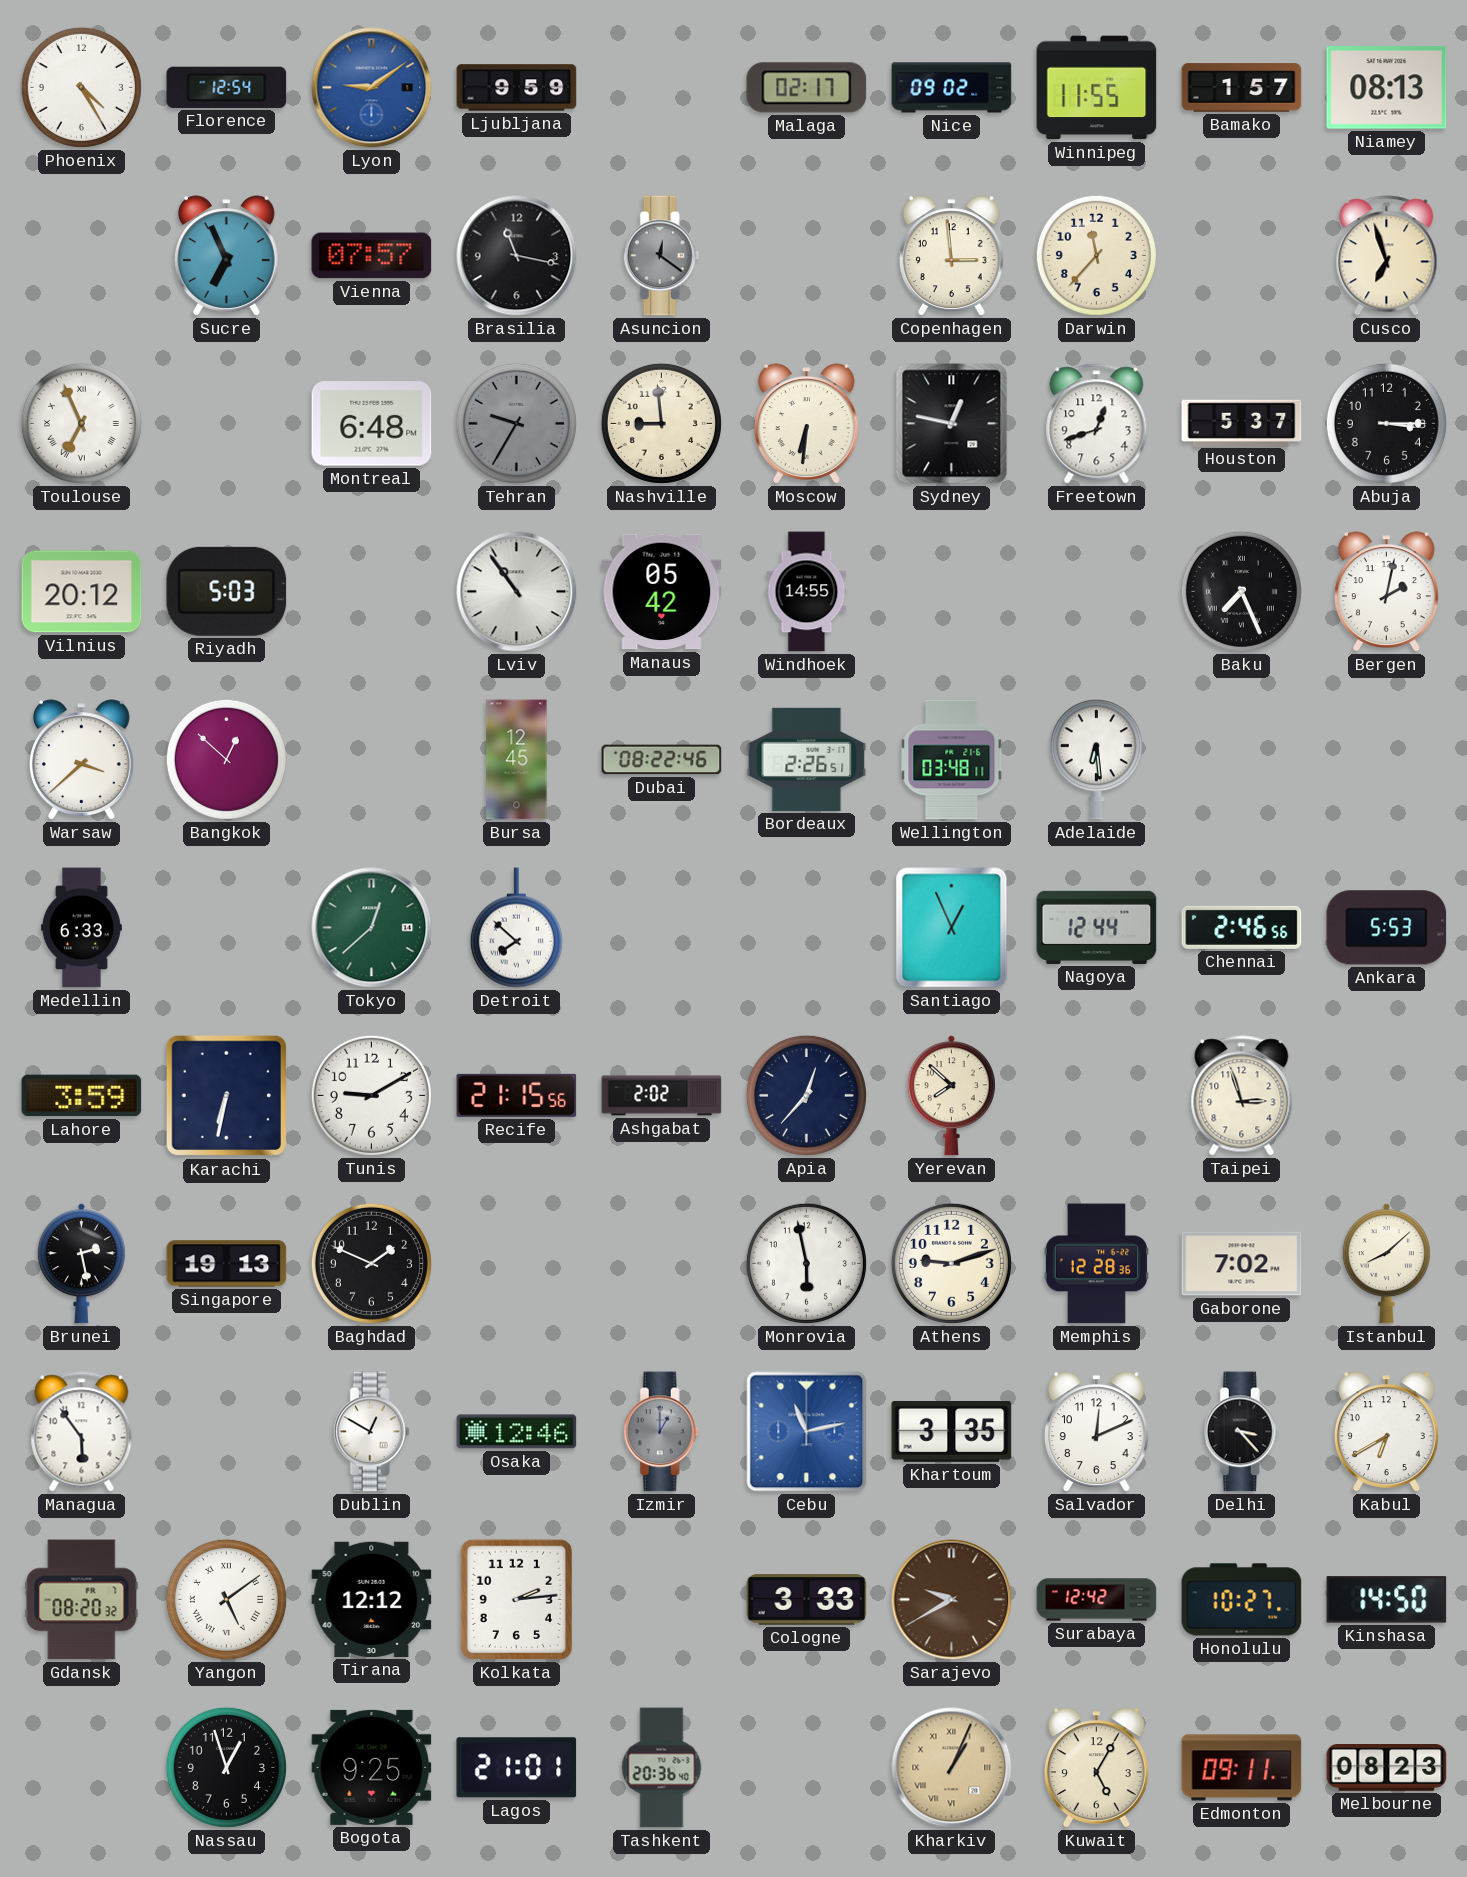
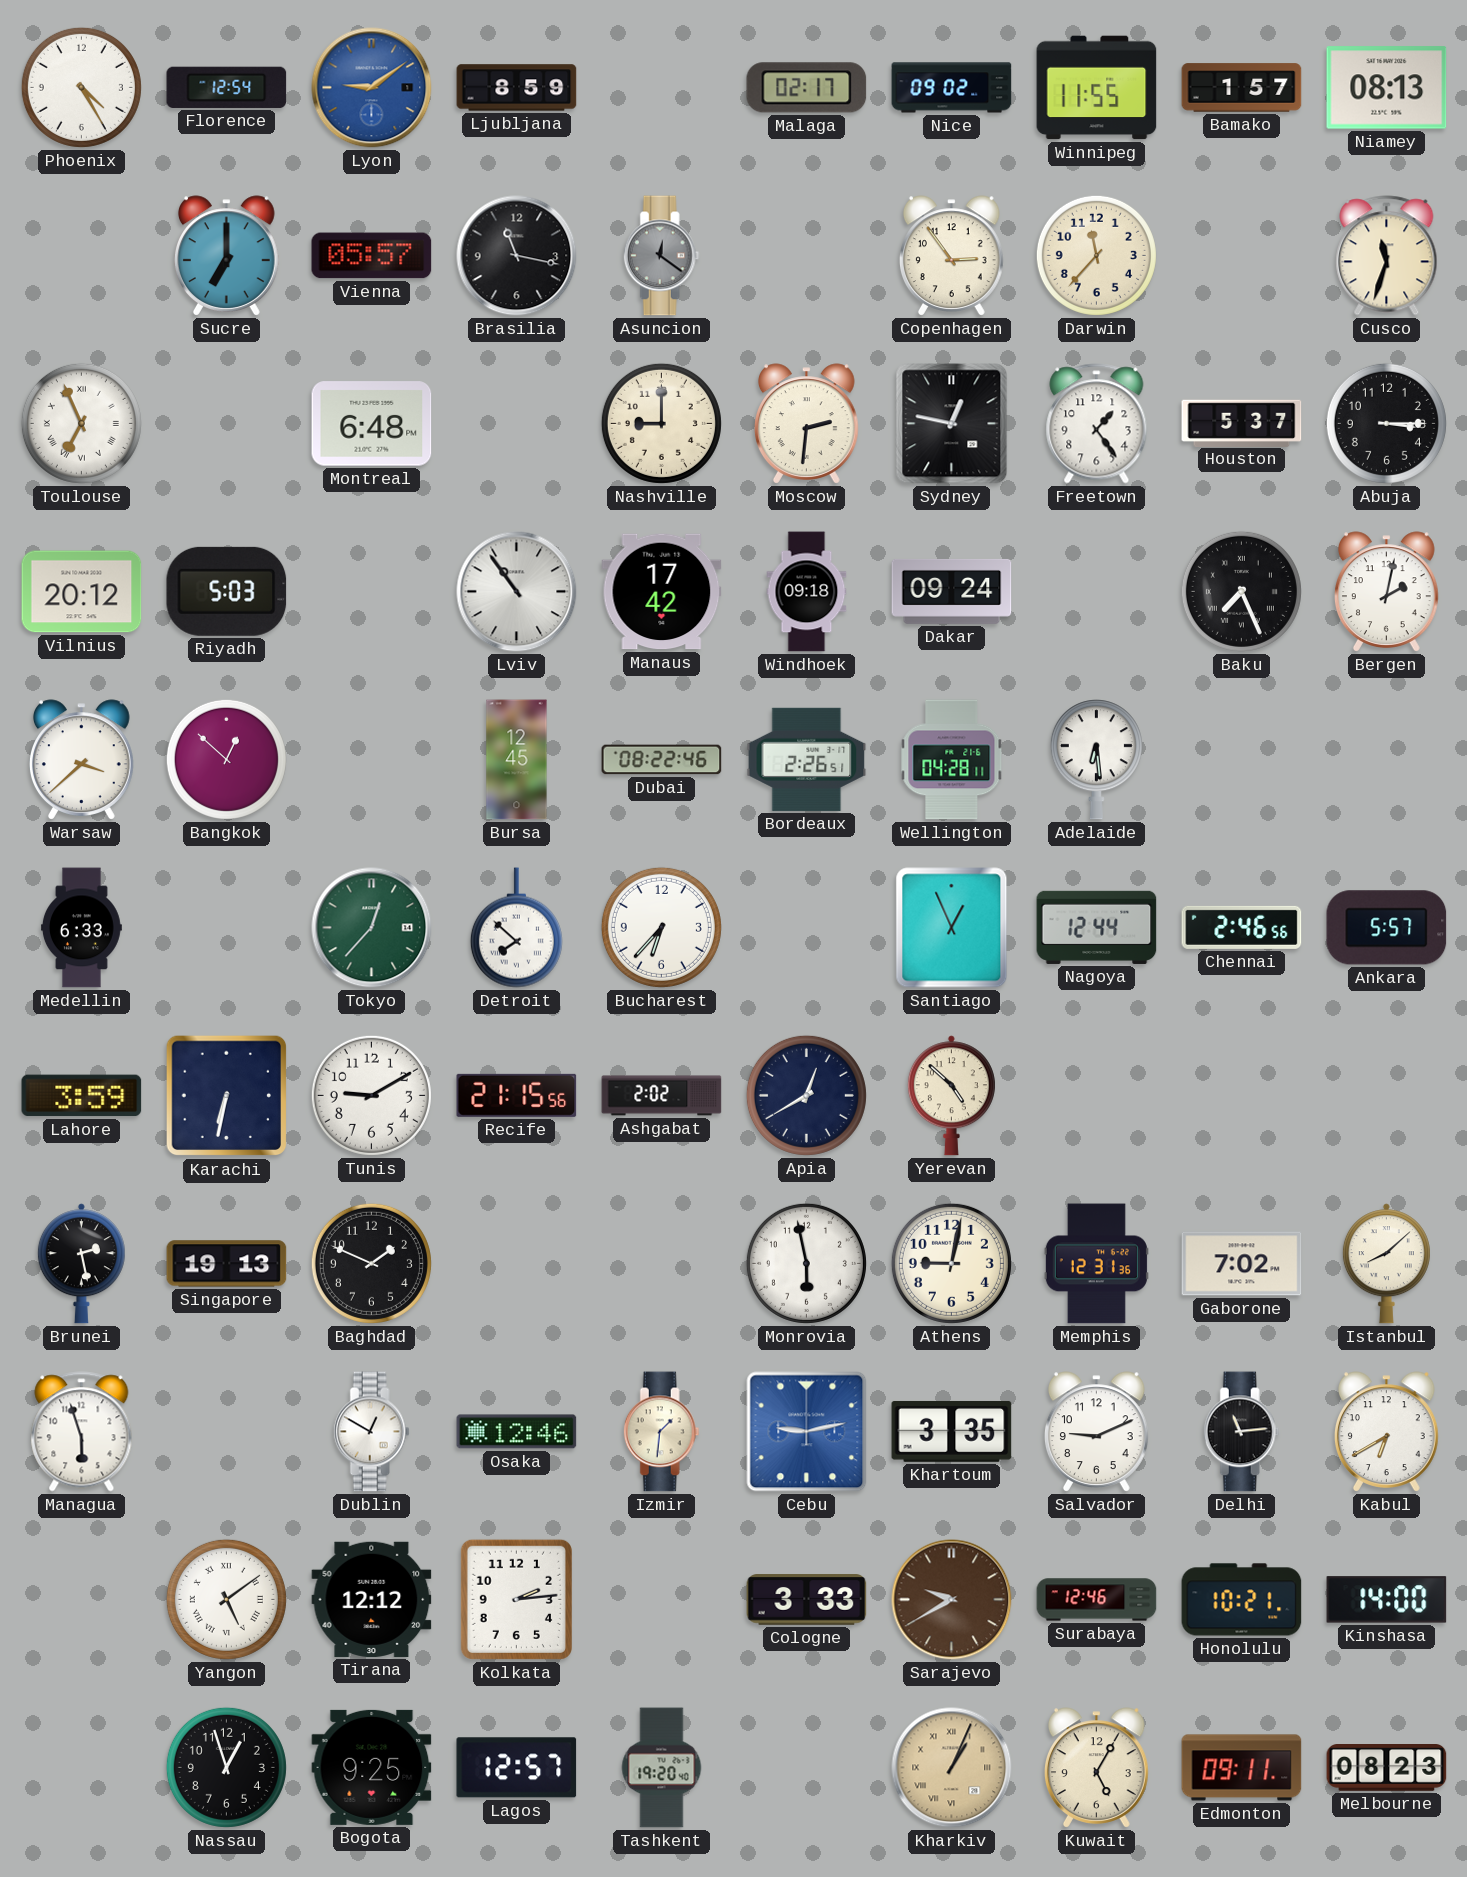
Ljubljana: 9:59 -> 8:59
Sucre: 6:56 -> 7:00
Vienna: 07:57 -> 05:57
Copenhagen: 2:59 -> 2:54
Cusco: 6:57 -> 11:33
Tehran: 9:35 -> none
Nashville: 8:59 -> 9:00
Moscow: 6:31 -> 2:31
Freetown: 12:42 -> 1:24
Manaus: 05:42 -> 17:42
Windhoek: 14:55 -> 09:18
Dakar: none -> 09:24
Wellington: 03:48 -> 04:28
Tokyo: 12:38 -> 12:37
Bucharest: none -> 6:37
Ankara: 5:53 -> 5:57
Apia: 12:37 -> 12:40
Yerevan: 7:52 -> 4:52
Taipei: 2:57 -> none
Athens: 9:12 -> 9:02
Memphis: 12:28 -> 12:31
Managua: 5:54 -> 5:57
Izmir: 1:00 -> 1:31
Izmir dial: grey -> cream
Cebu: 11:13 -> 9:13
Salvador: 12:11 -> 9:11
Delhi: 3:23 -> 11:14
Gdansk: 08:20 -> none
Surabaya: 12:42 -> 12:46
Honolulu: 10:27 -> 10:21
Kinshasa: 14:50 -> 14:00
Lagos: 21:01 -> 12:57
Tashkent: 20:36 -> 19:20
